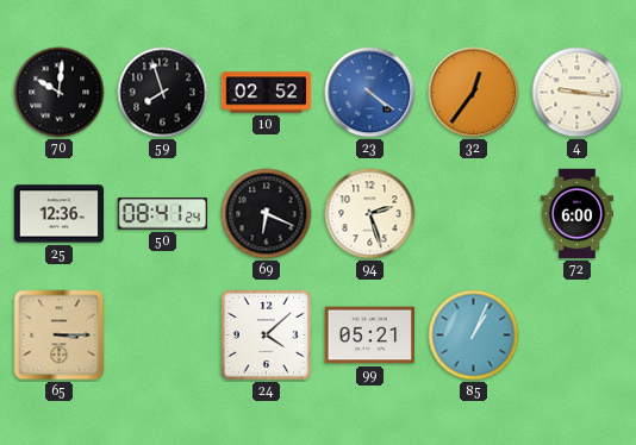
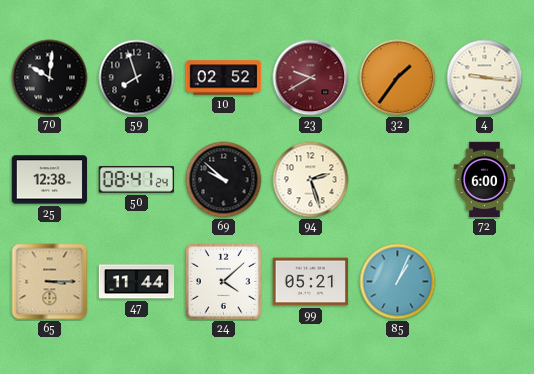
23: 4:21 -> 9:40
23 dial: blue -> burgundy
32: 12:36 -> 1:36
25: 12:36 -> 12:38
69: 6:19 -> 9:52
47: none -> 11:44
